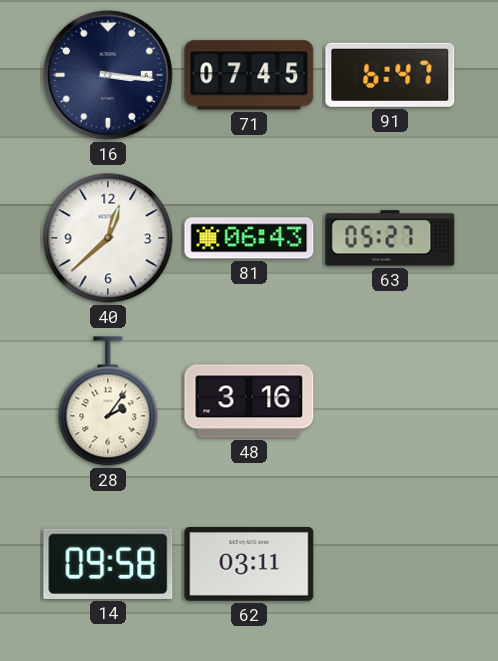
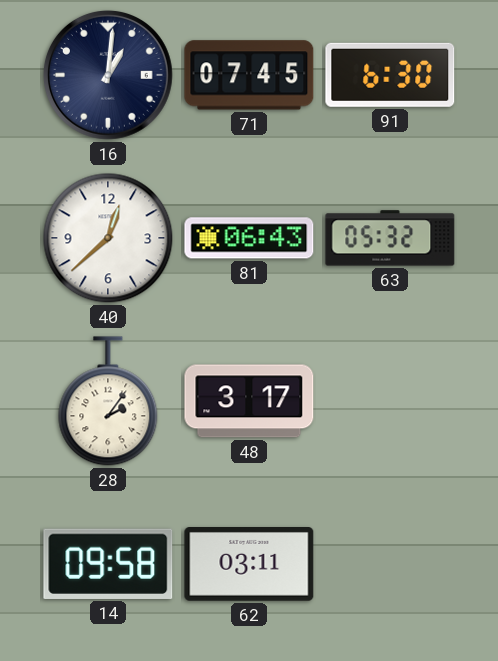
16: 3:16 -> 1:01
91: 6:47 -> 6:30
63: 05:27 -> 05:32
48: 3:16 -> 3:17
